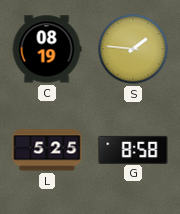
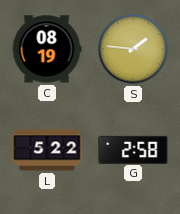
L: 5:25 -> 5:22
G: 8:58 -> 2:58
